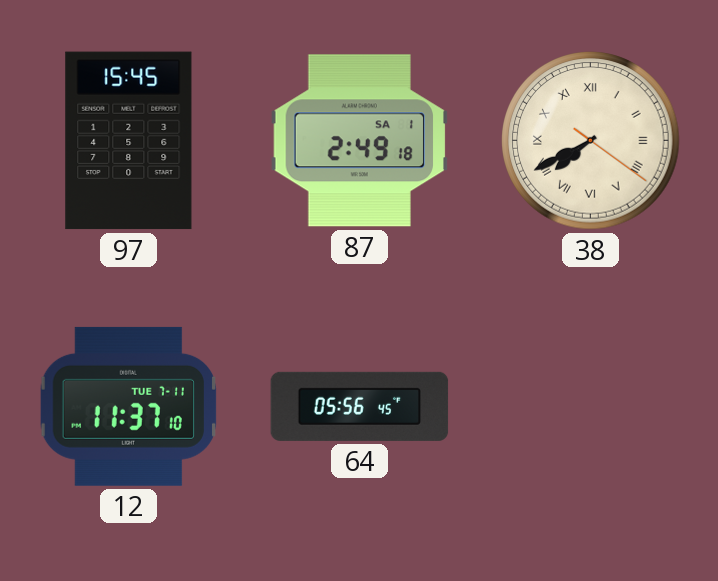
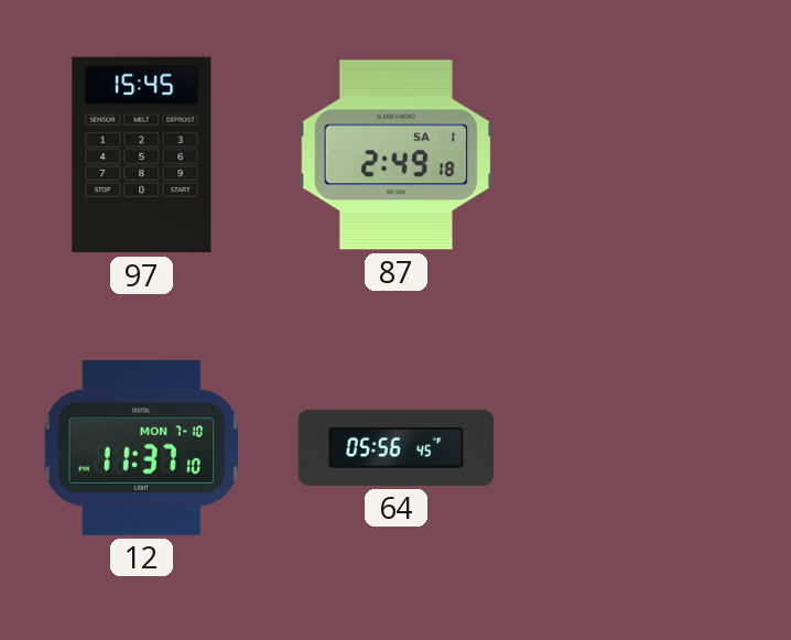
38: 7:40 -> none
12 date: TUE 7-11 -> MON 7-10
